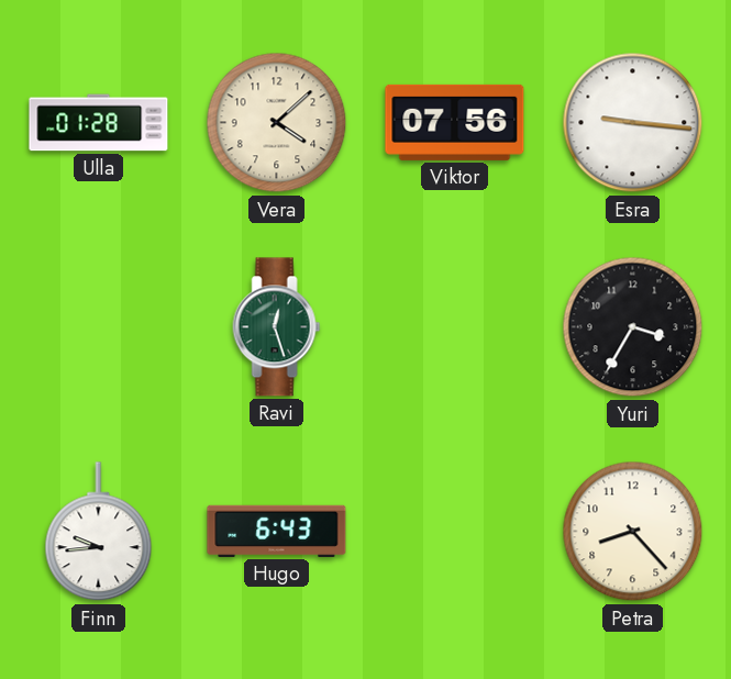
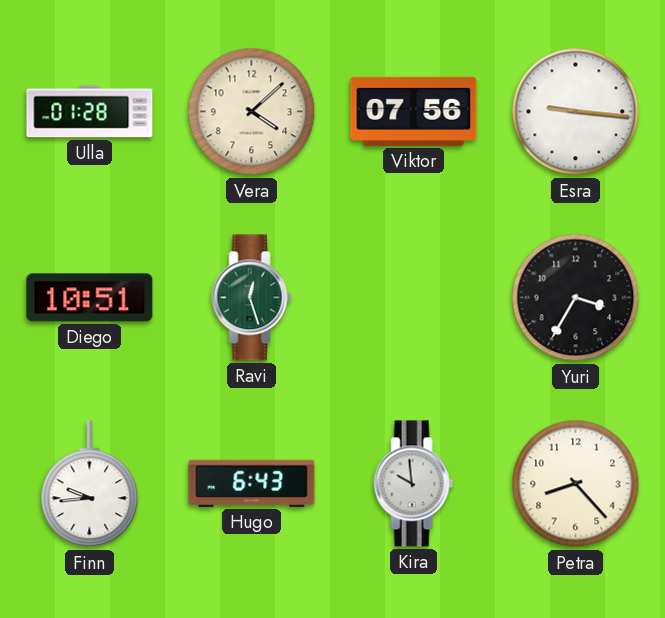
Diego: none -> 10:51
Kira: none -> 9:59
